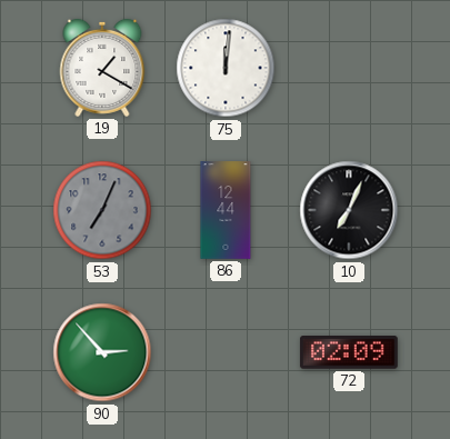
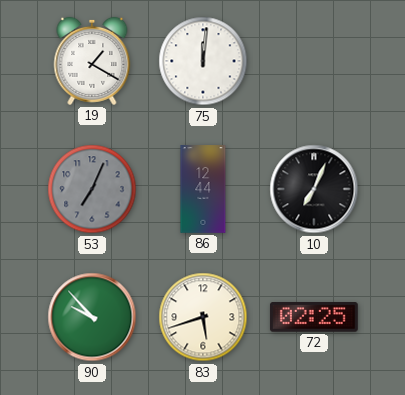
90: 2:53 -> 9:53
83: none -> 5:42
72: 02:09 -> 02:25
